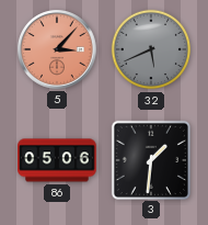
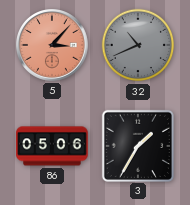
32: 5:41 -> 10:41
3: 1:31 -> 1:35
